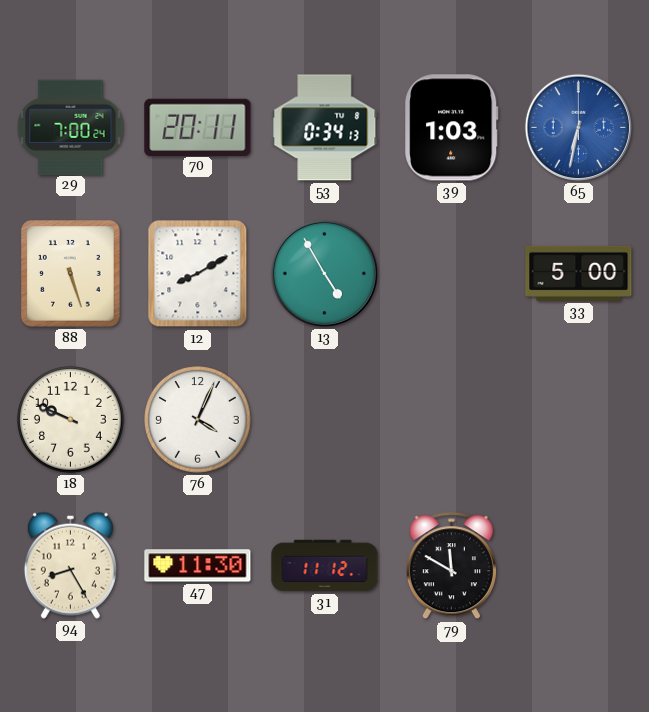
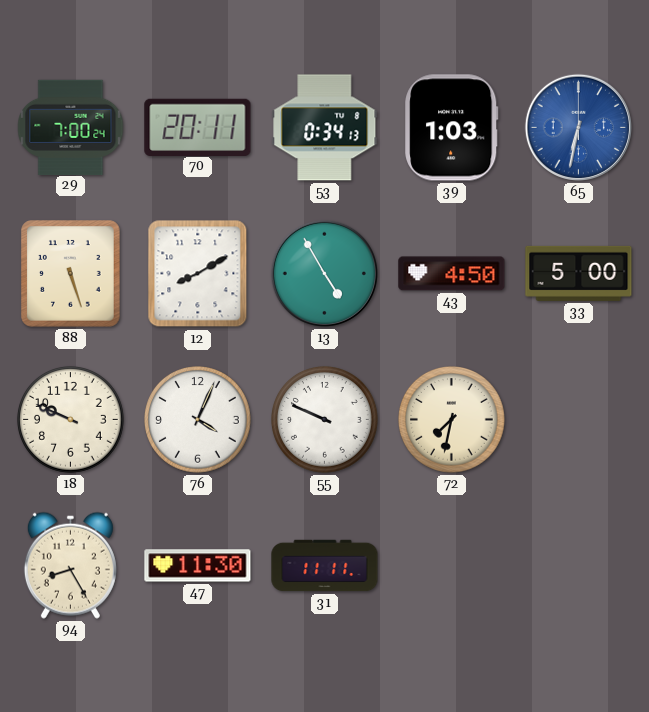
43: none -> 4:50
55: none -> 9:49
72: none -> 7:32
31: 11:12 -> 11:11
79: 11:50 -> none
